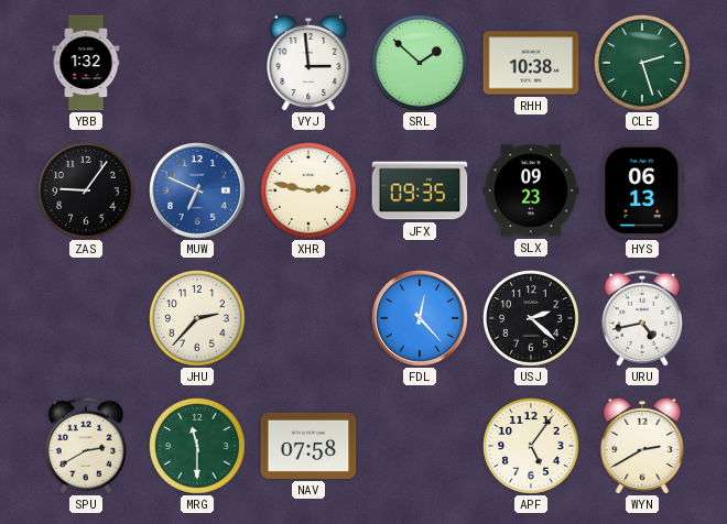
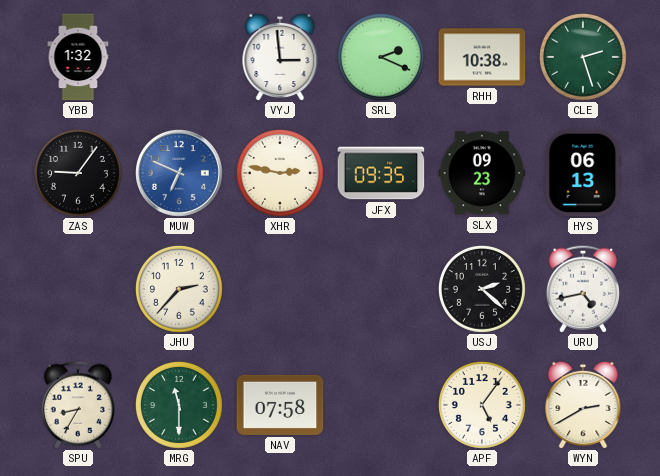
SRL: 1:52 -> 2:19
FDL: 12:23 -> none
SPU: 2:40 -> 8:35
